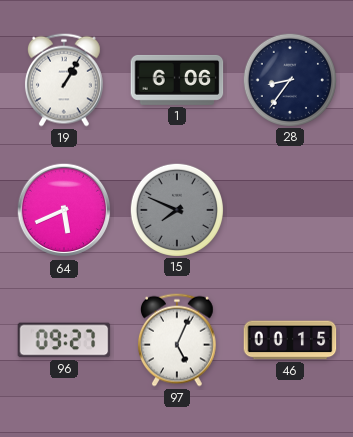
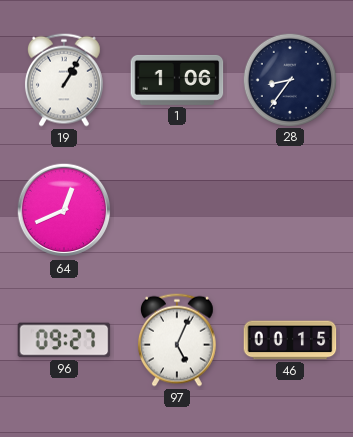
1: 6:06 -> 1:06
64: 5:41 -> 12:41
15: 7:49 -> none
